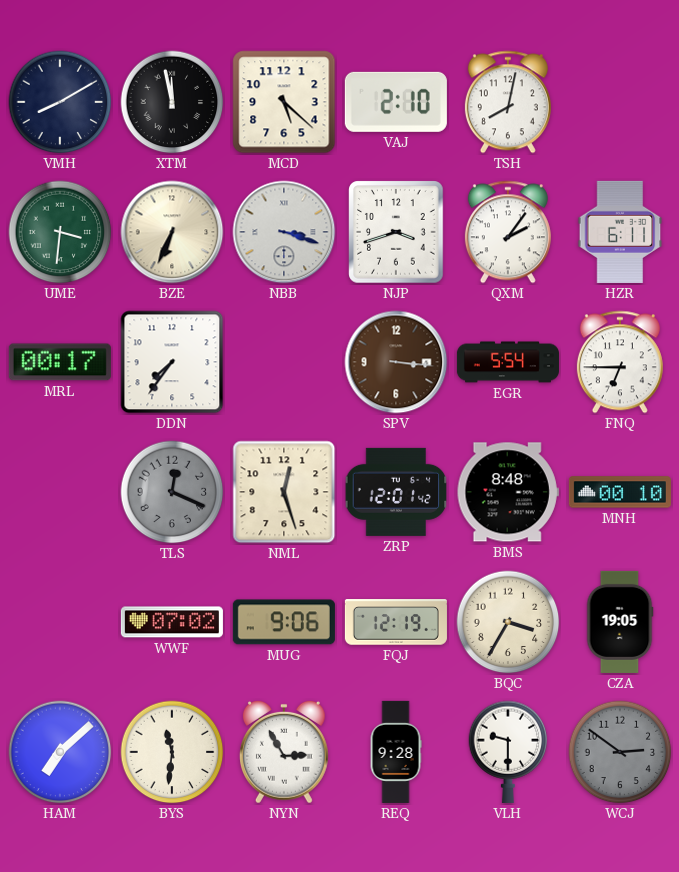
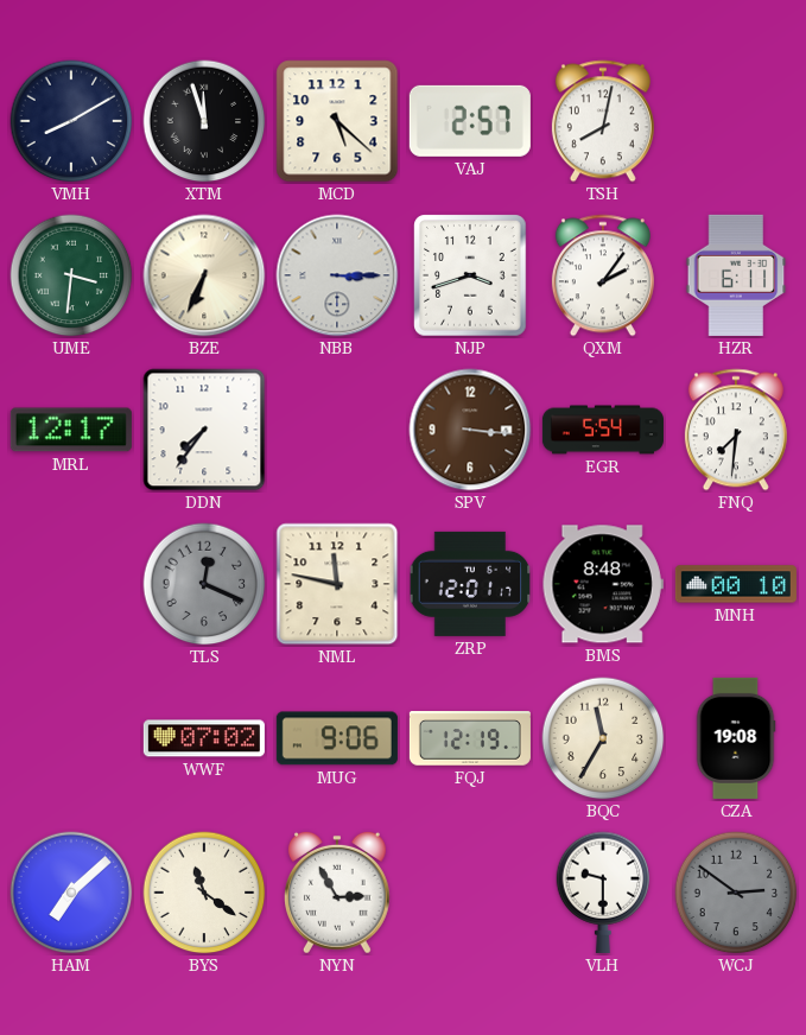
XTM: 11:58 -> 11:57
VAJ: 2:10 -> 2:57
NBB: 3:18 -> 3:15
MRL: 00:17 -> 12:17
FNQ: 6:45 -> 7:31
NML: 12:27 -> 11:47
ZRP: 12:01:42 -> 12:01:17
BQC: 3:35 -> 11:35
CZA: 19:05 -> 19:08
BYS: 11:31 -> 11:21
REQ: 9:28 -> none
